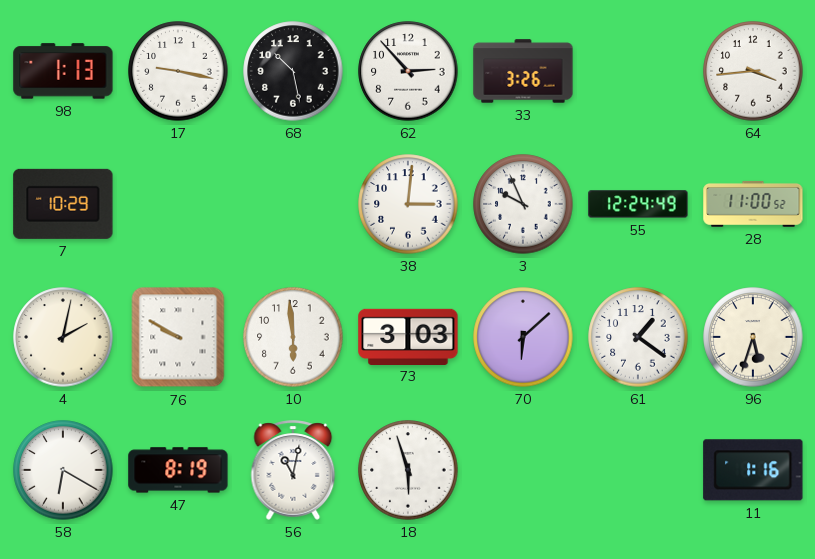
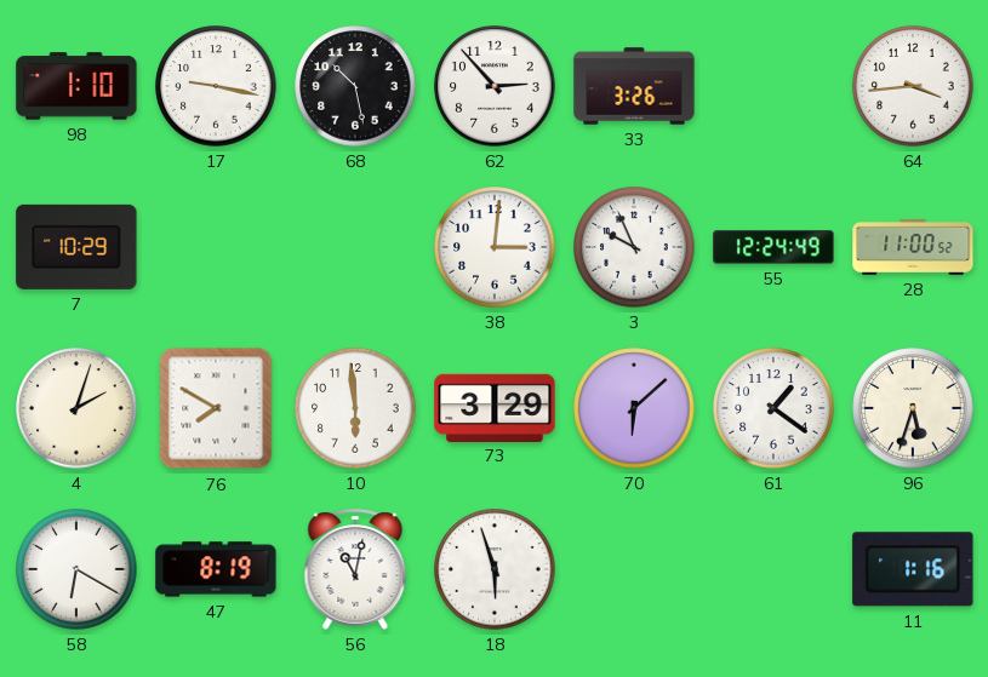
98: 1:13 -> 1:10
4: 2:02 -> 2:03
76: 9:50 -> 7:50
73: 3:03 -> 3:29
